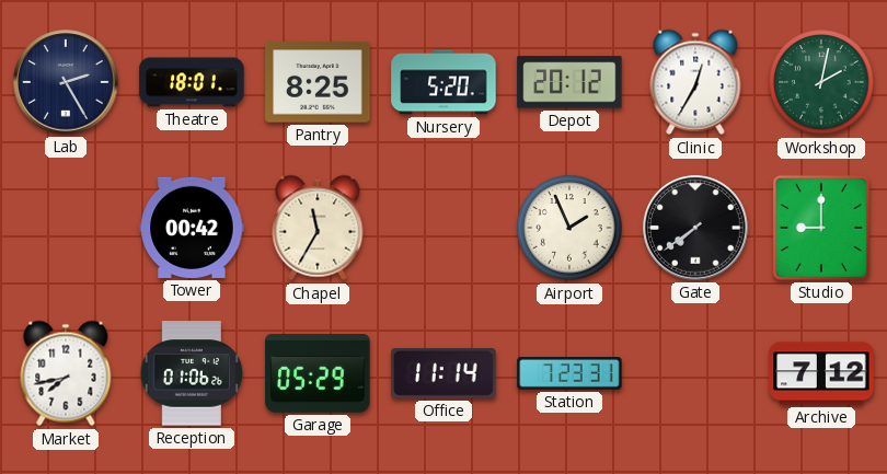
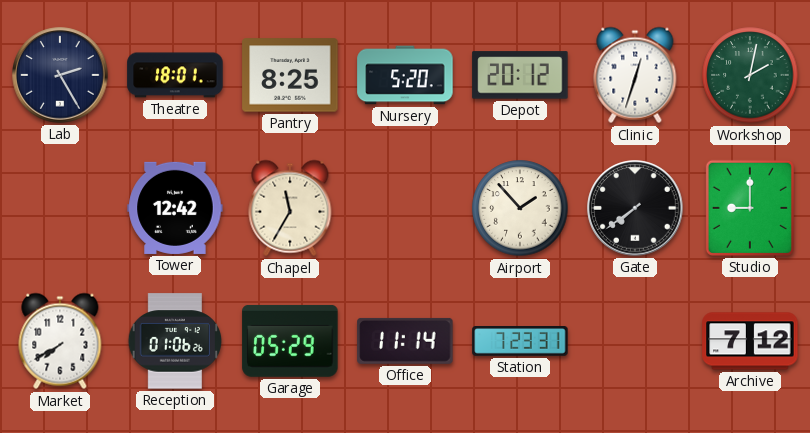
Clinic: 12:35 -> 12:33
Tower: 00:42 -> 12:42
Airport: 1:56 -> 1:53
Market: 7:43 -> 7:40
